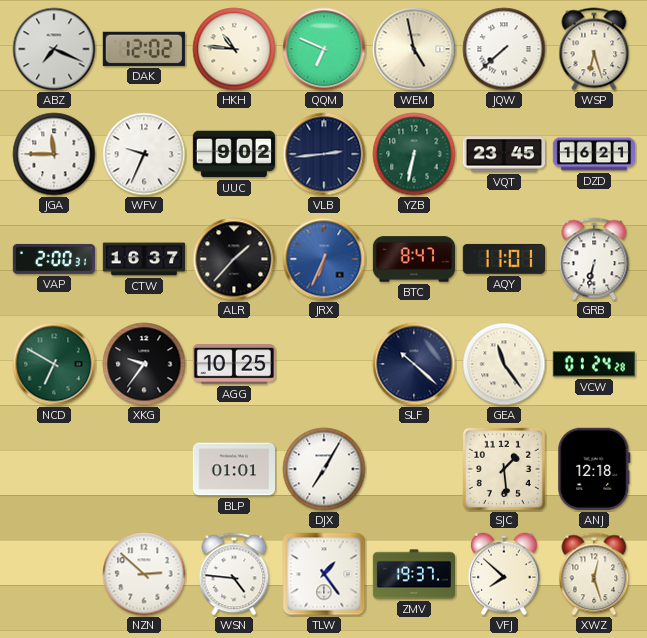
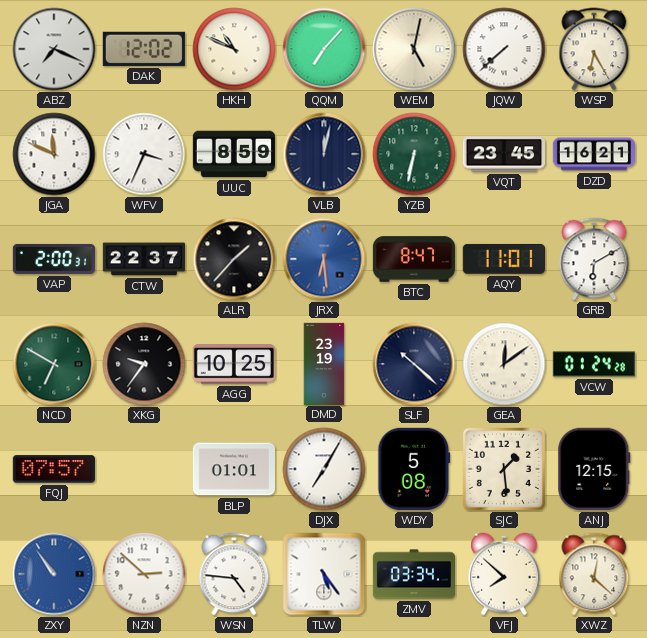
HKH: 10:46 -> 10:49
QQM: 6:49 -> 7:07
WEM: 4:58 -> 5:02
WSP: 6:27 -> 6:25
JGA: 11:45 -> 11:49
WFV: 9:34 -> 3:34
UUC: 9:02 -> 8:59
VLB: 2:44 -> 12:02
CTW: 16:37 -> 22:37
JRX: 6:34 -> 6:29
GRB: 6:32 -> 6:10
DMD: none -> 23:19
GEA: 11:24 -> 12:09
FQJ: none -> 07:57
WDY: none -> 5:08
ANJ: 12:18 -> 12:15
ZXY: none -> 10:54
TLW: 1:24 -> 5:24
ZMV: 19:37 -> 03:34
XWZ: 12:27 -> 12:22
